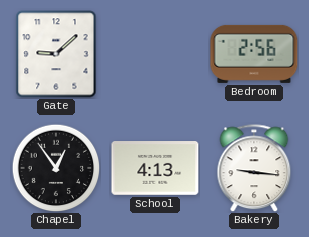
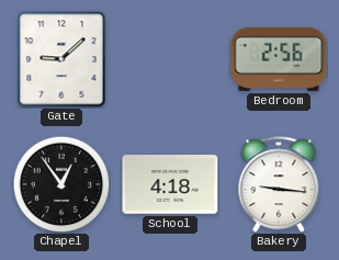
School: 4:13 -> 4:18
